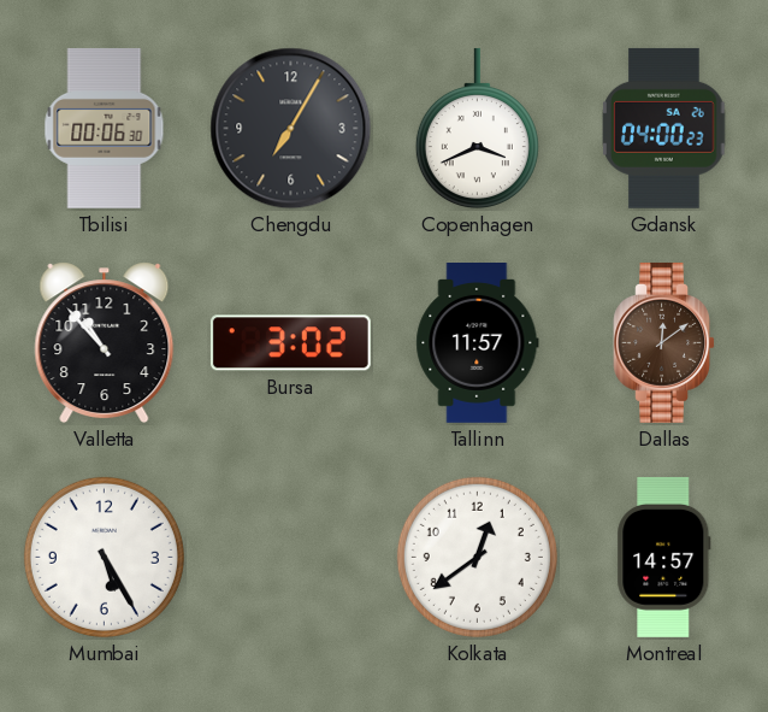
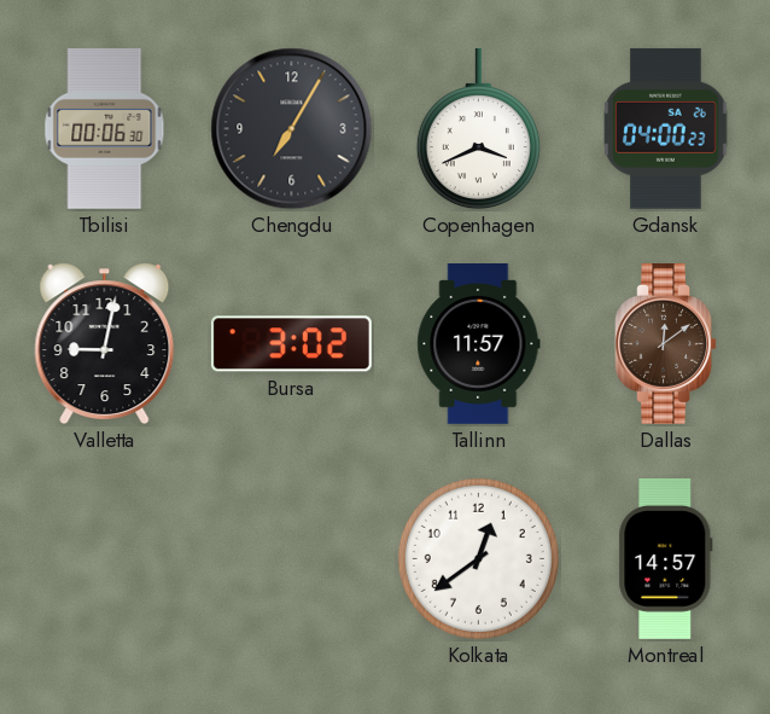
Valletta: 10:53 -> 9:02
Mumbai: 5:25 -> none
